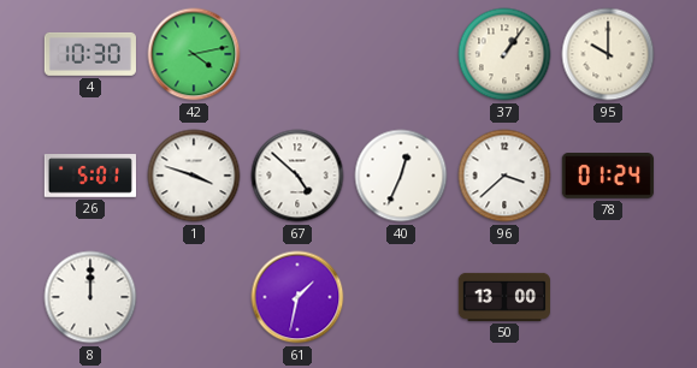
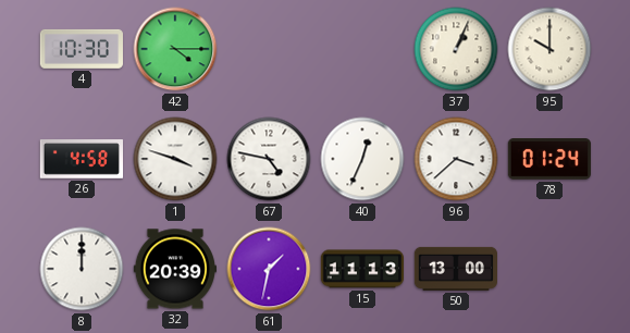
42: 4:13 -> 4:15
37: 1:06 -> 1:04
26: 5:01 -> 4:58
67: 4:52 -> 4:47
32: none -> 20:39
15: none -> 11:13
